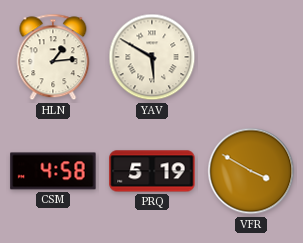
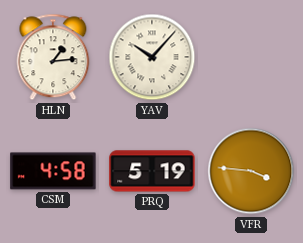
YAV: 5:50 -> 10:07
VFR: 3:50 -> 3:46
